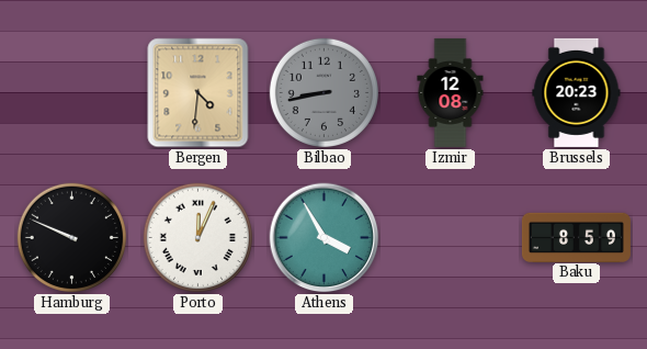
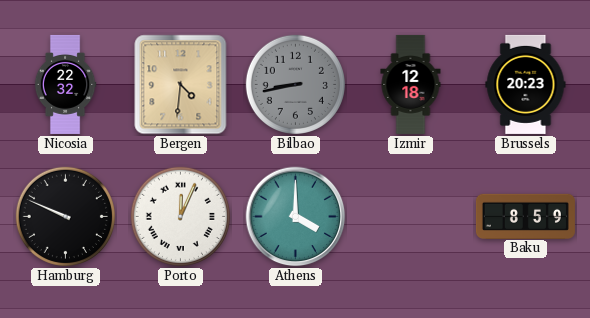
Nicosia: none -> 22:32
Izmir: 12:08 -> 12:18
Athens: 3:55 -> 4:00
